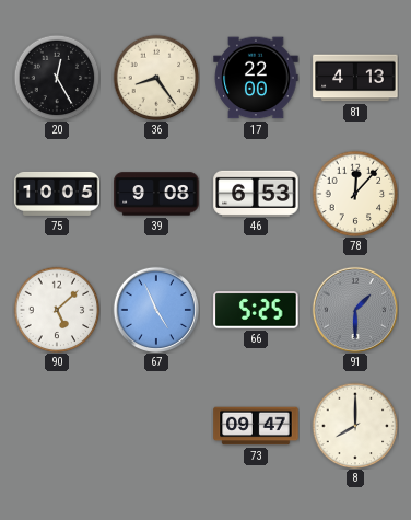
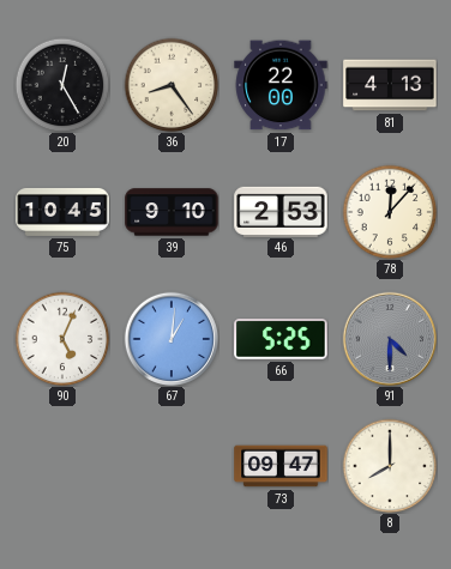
75: 10:05 -> 10:45
39: 9:08 -> 9:10
46: 6:53 -> 2:53
90: 5:08 -> 5:04
67: 4:56 -> 1:01
91: 1:30 -> 4:30
